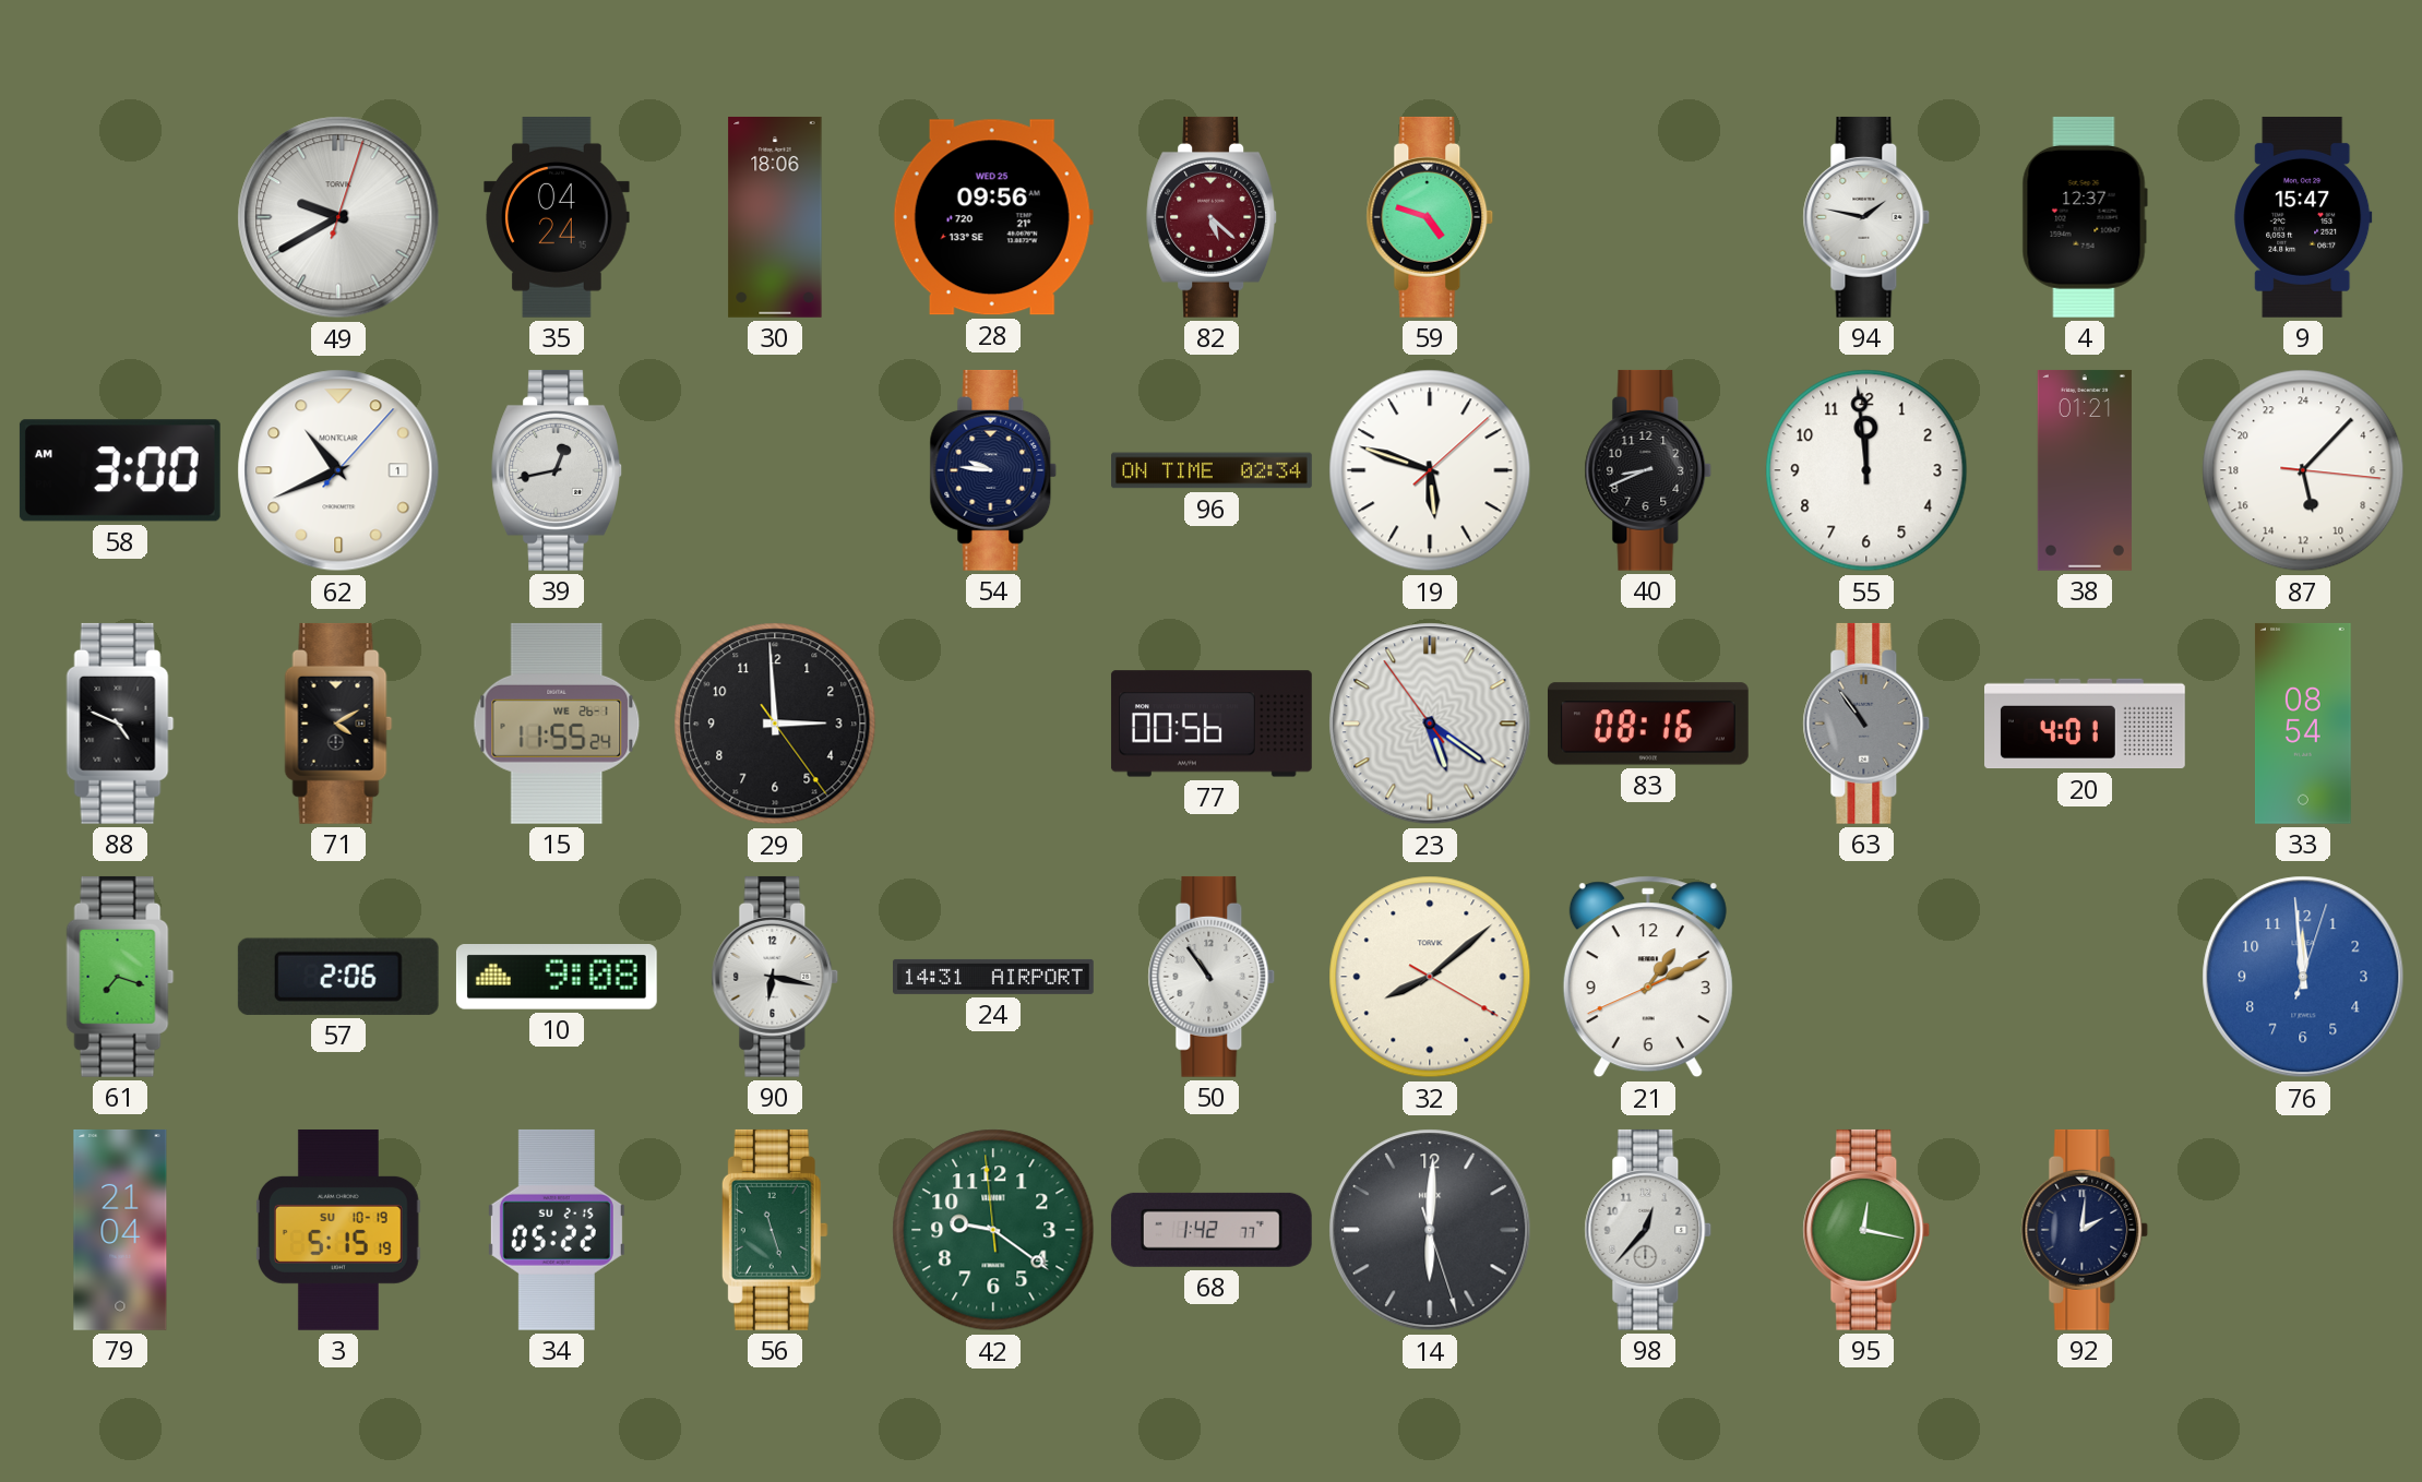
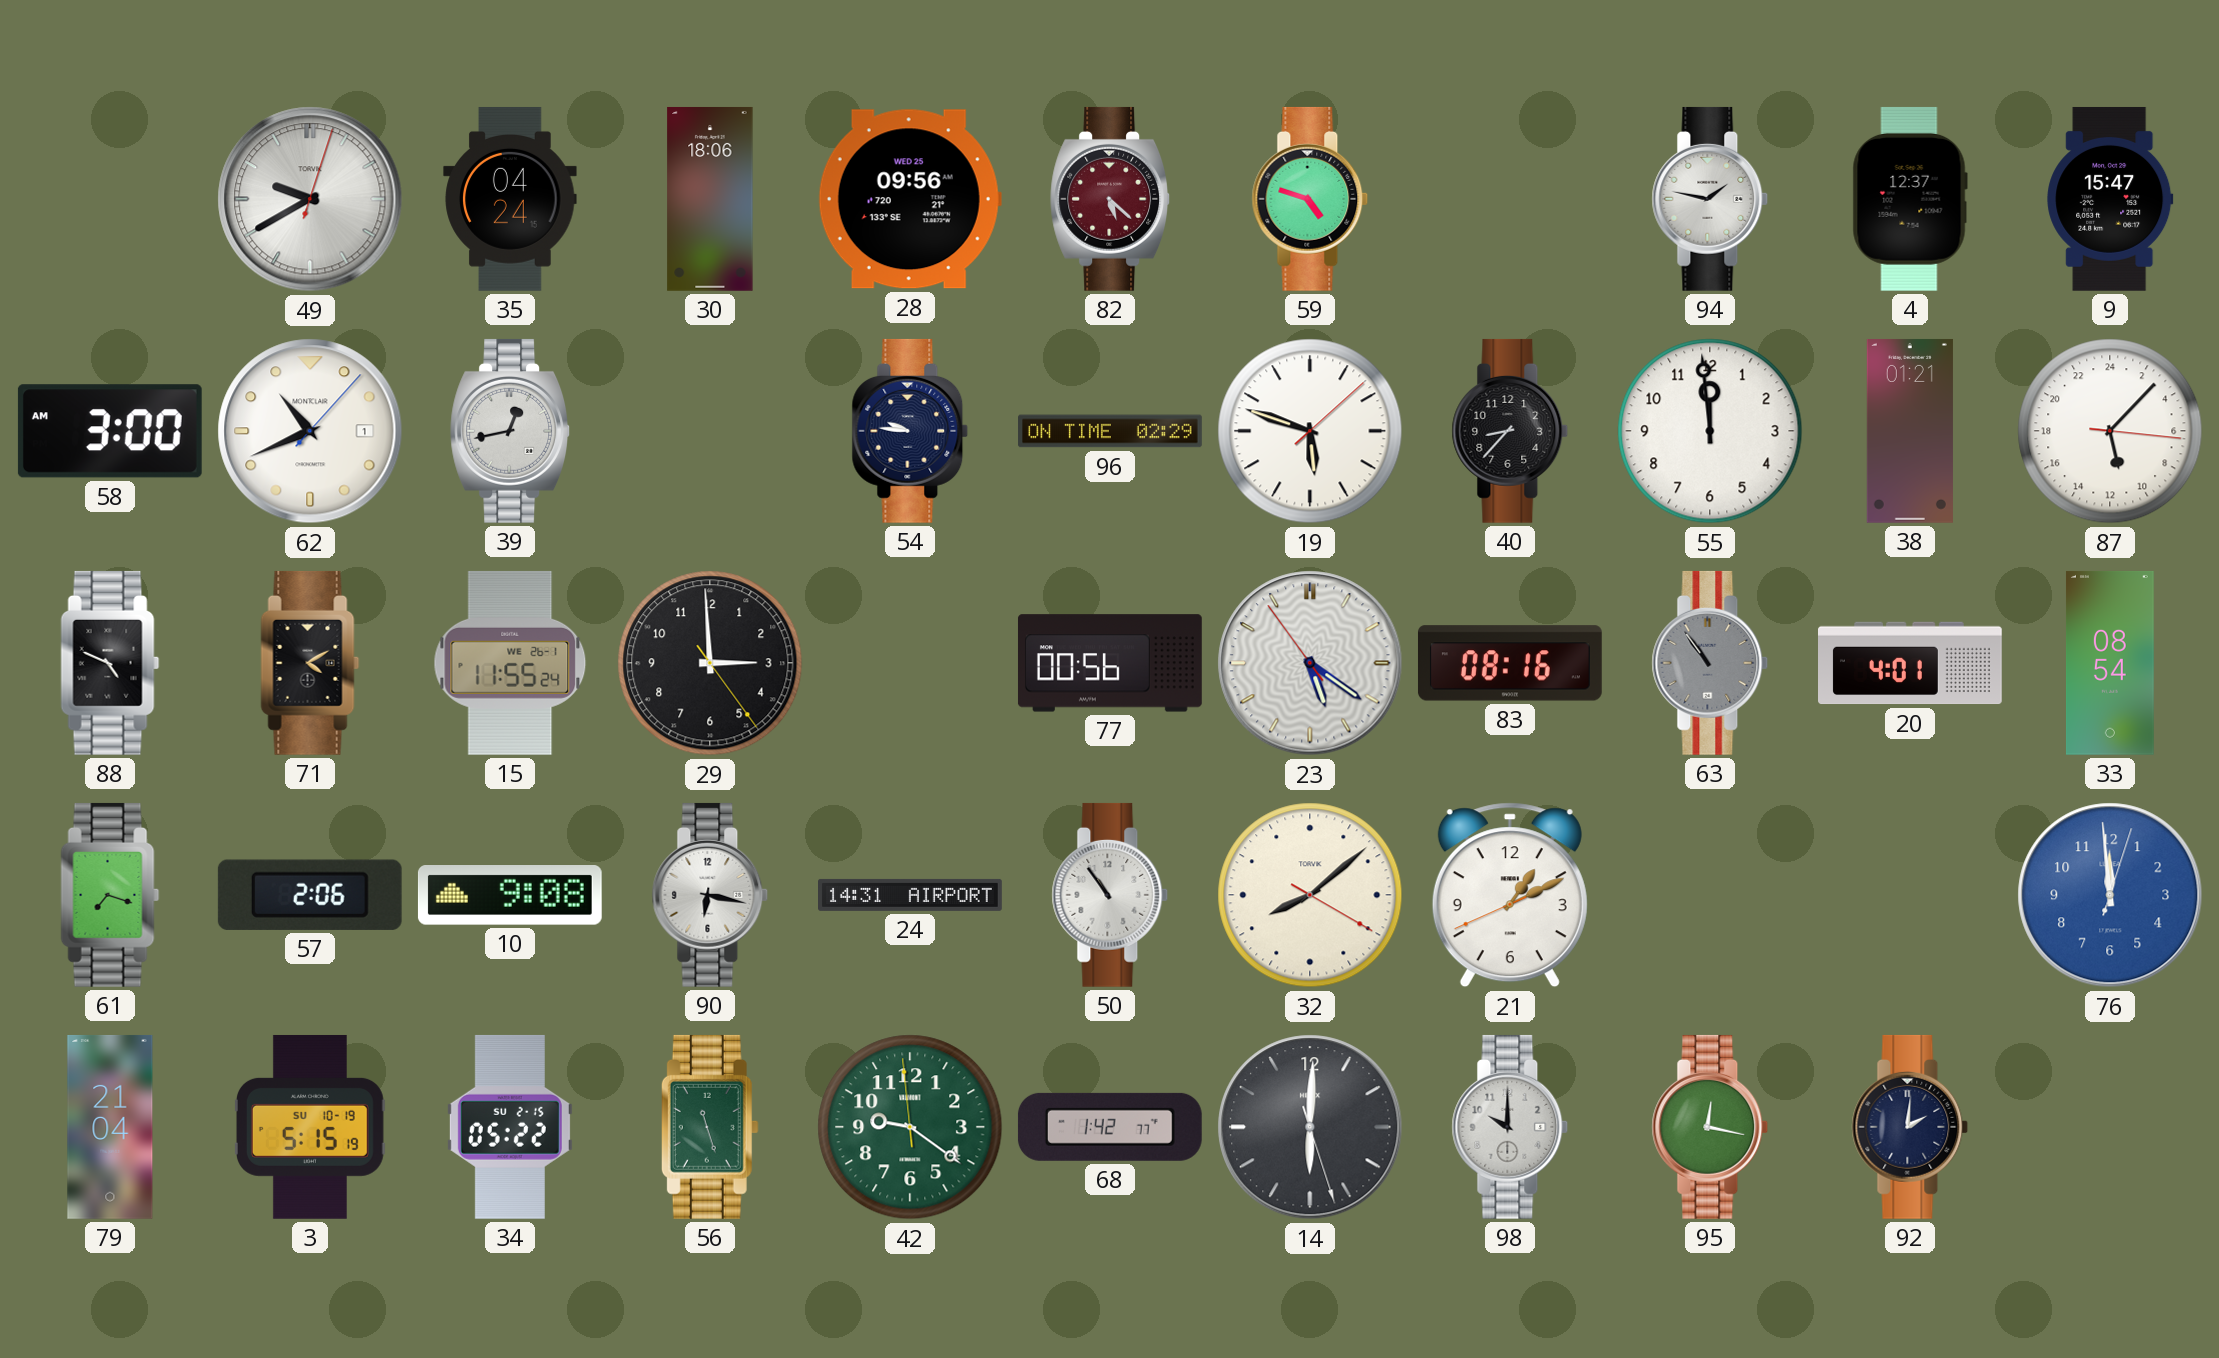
96: 02:34 -> 02:29
40: 8:41 -> 8:37
98: 12:37 -> 10:00
